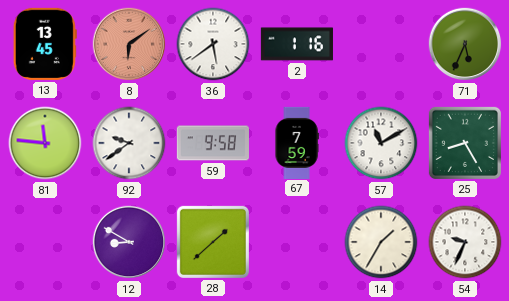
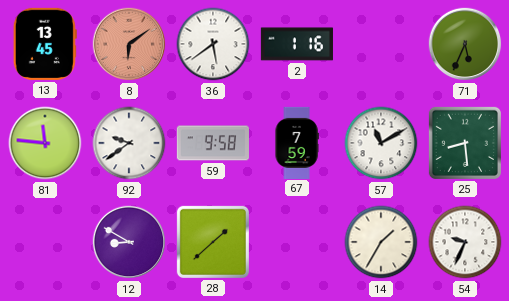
25: 8:25 -> 8:29
